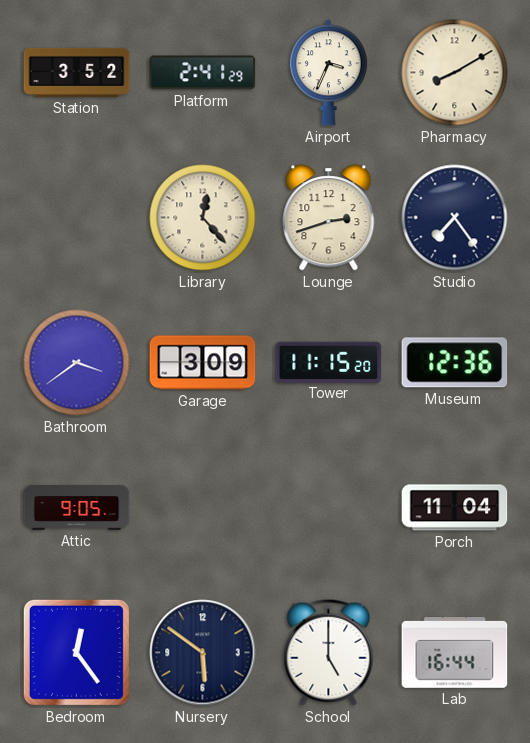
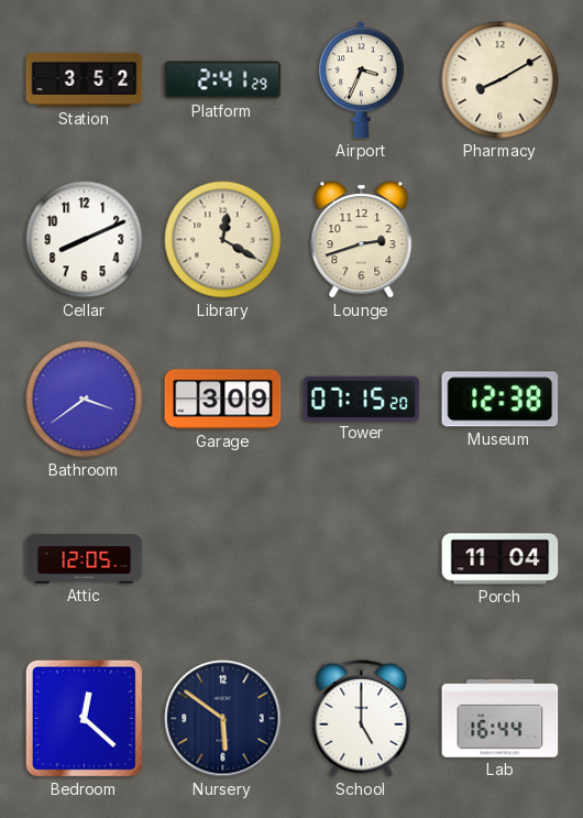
Cellar: none -> 8:11
Library: 12:23 -> 12:20
Studio: 7:24 -> none
Tower: 11:15 -> 07:15
Museum: 12:36 -> 12:38
Attic: 9:05 -> 12:05
Bedroom: 12:24 -> 12:22
